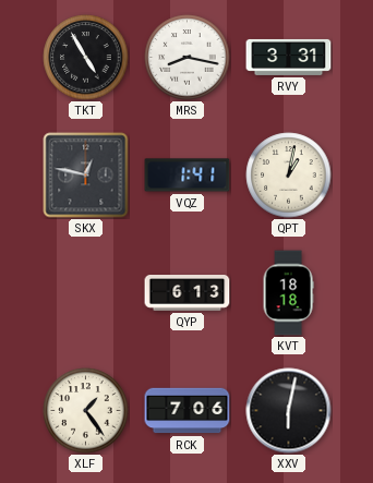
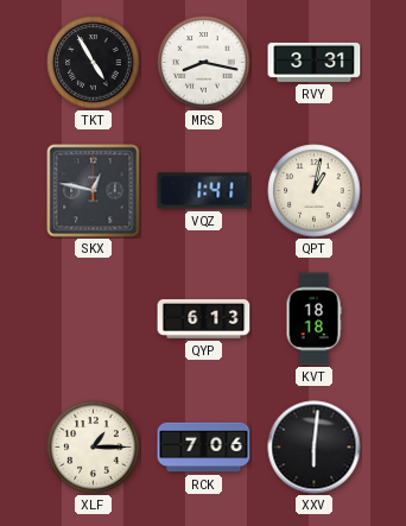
XLF: 1:24 -> 1:15
XXV: 6:02 -> 6:01
